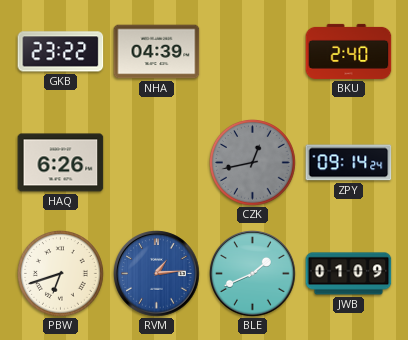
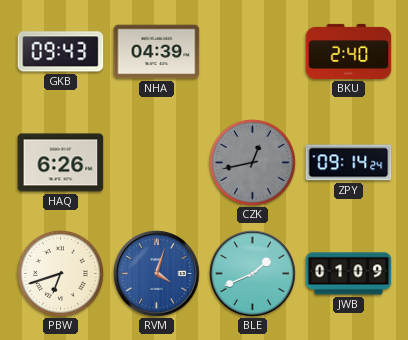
GKB: 23:22 -> 09:43
RVM: 1:14 -> 4:03
